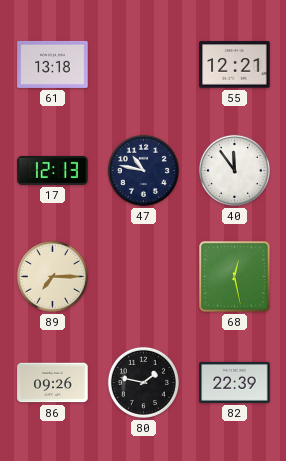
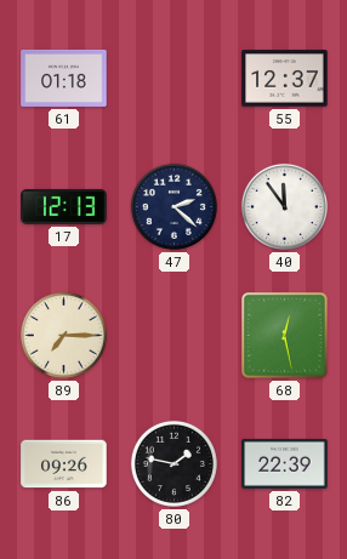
61: 13:18 -> 01:18
55: 12:21 -> 12:37
47: 10:47 -> 2:22
